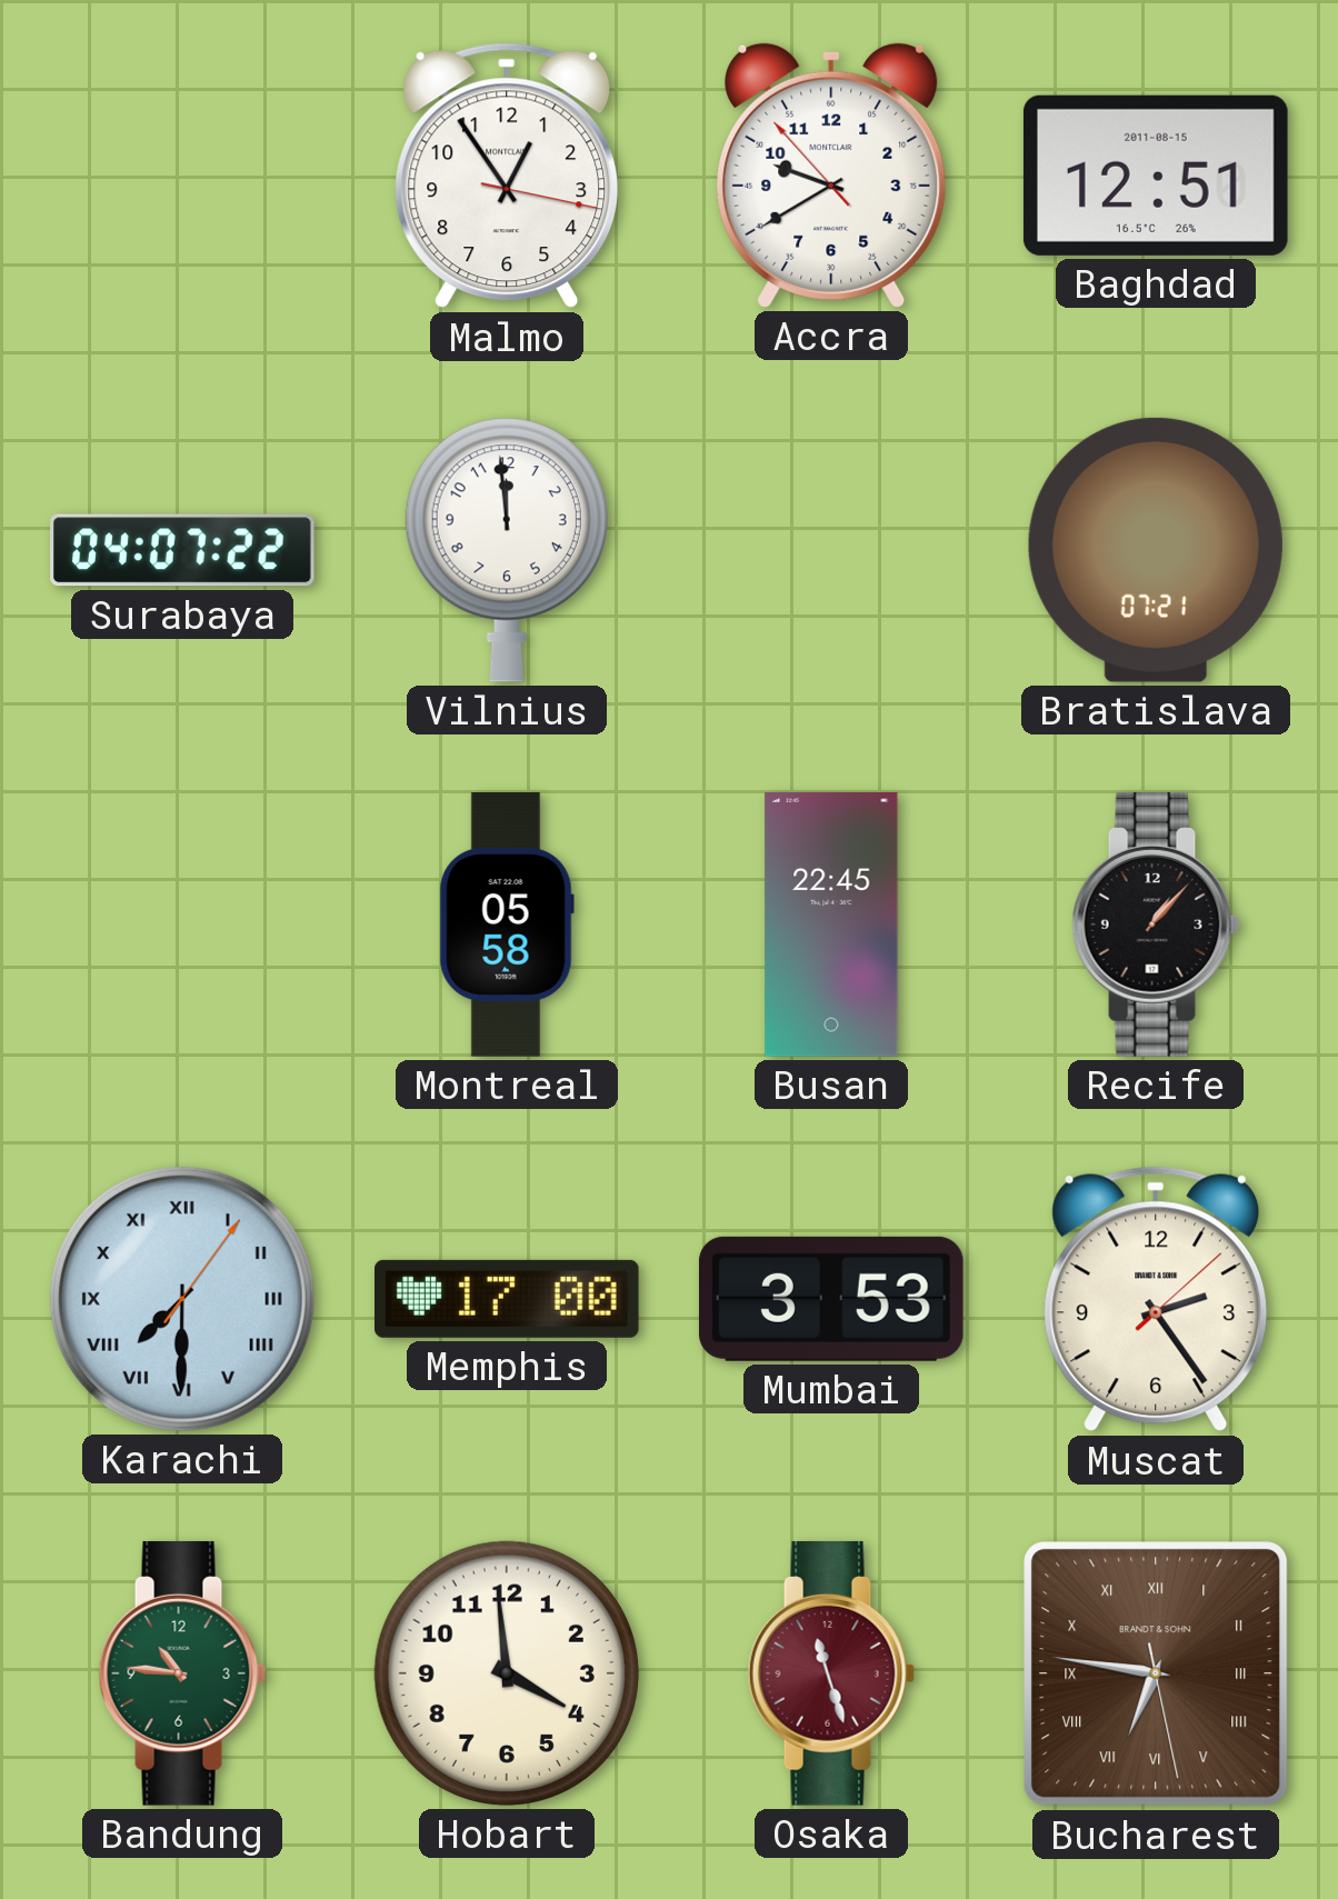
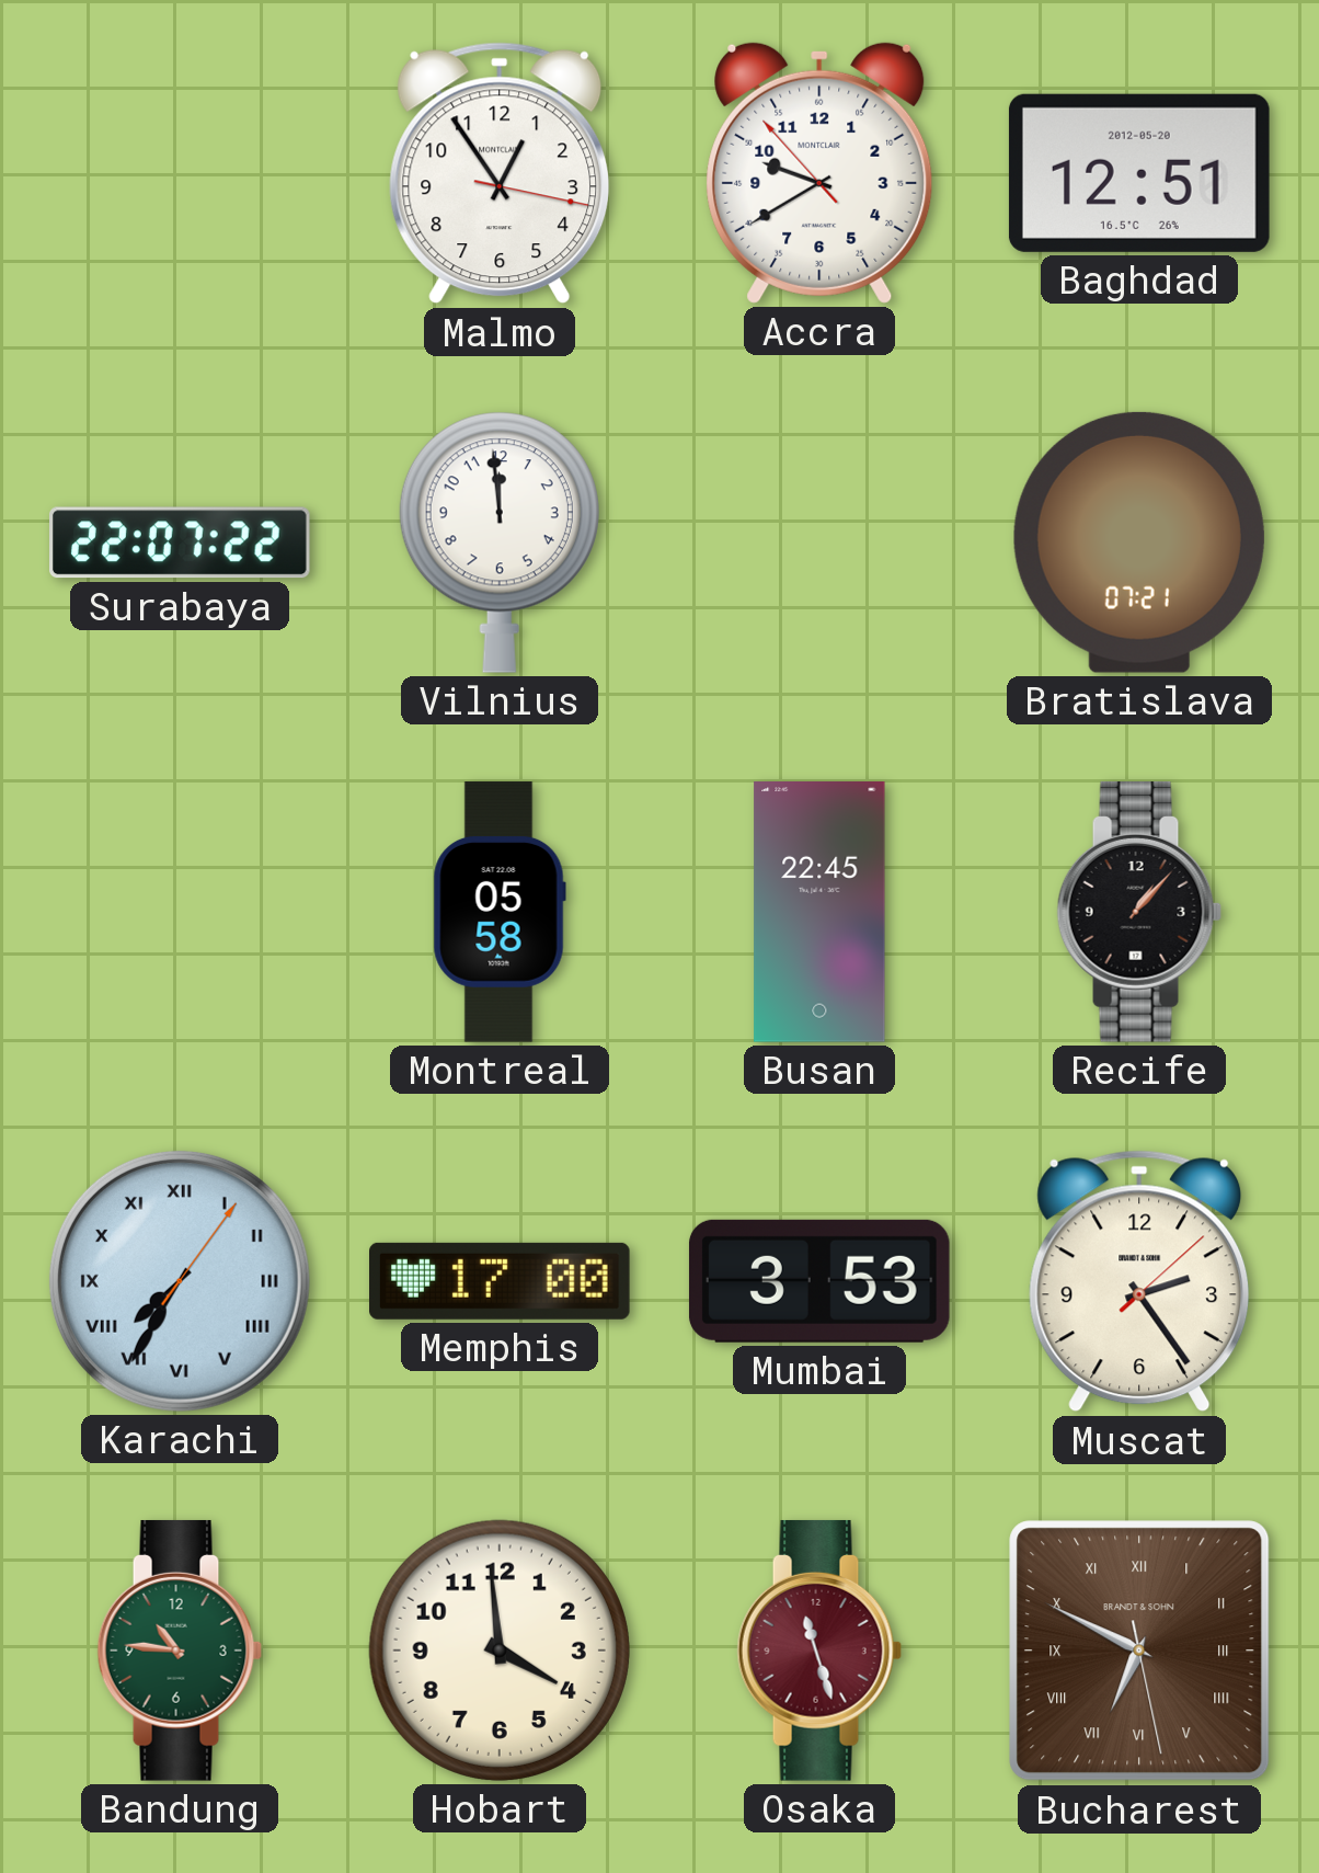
Baghdad date: 2011-08-15 -> 2012-05-20
Surabaya: 04:07 -> 22:07
Karachi: 7:30 -> 7:35
Bucharest: 6:46 -> 6:49
